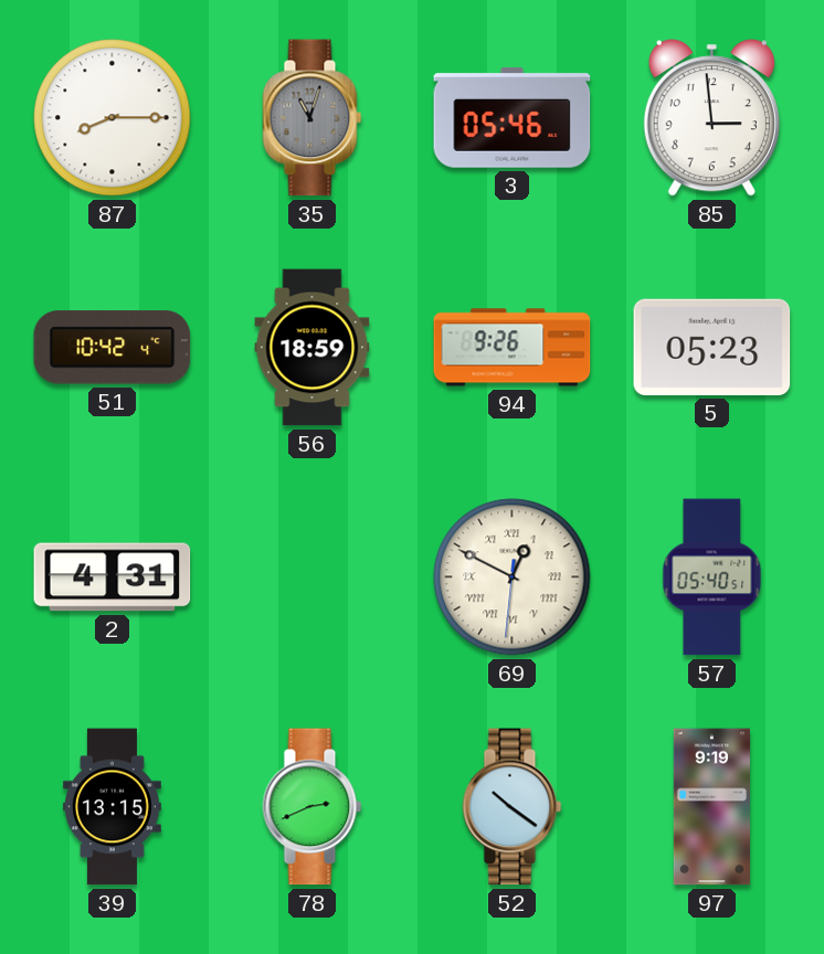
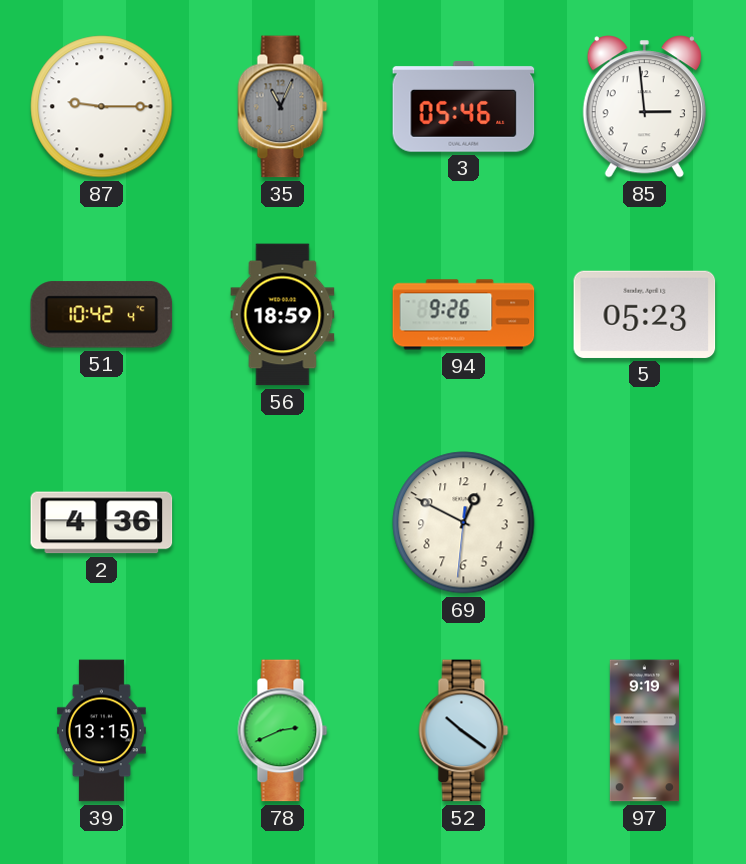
87: 8:15 -> 9:15
35: 11:03 -> 11:04
2: 4:31 -> 4:36
69 numerals: Roman -> Arabic
57: 05:40 -> none
